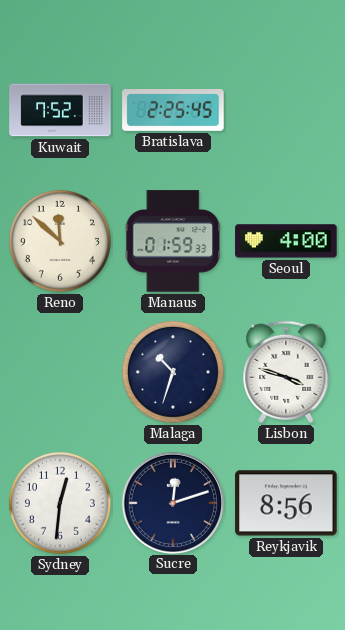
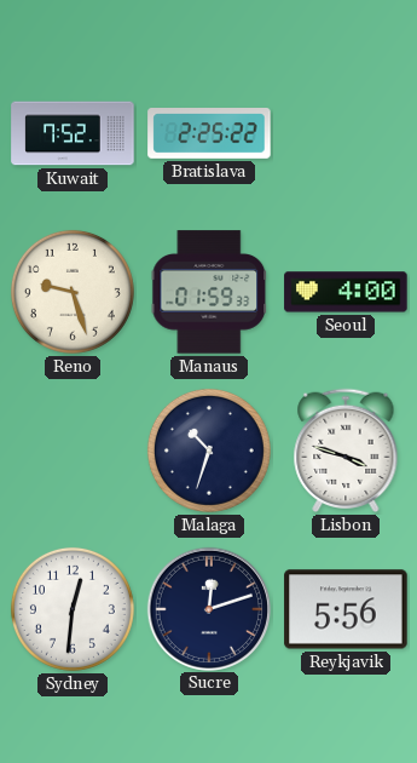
Bratislava: 2:25:45 -> 2:25:22
Reno: 11:52 -> 9:27
Reykjavik: 8:56 -> 5:56
